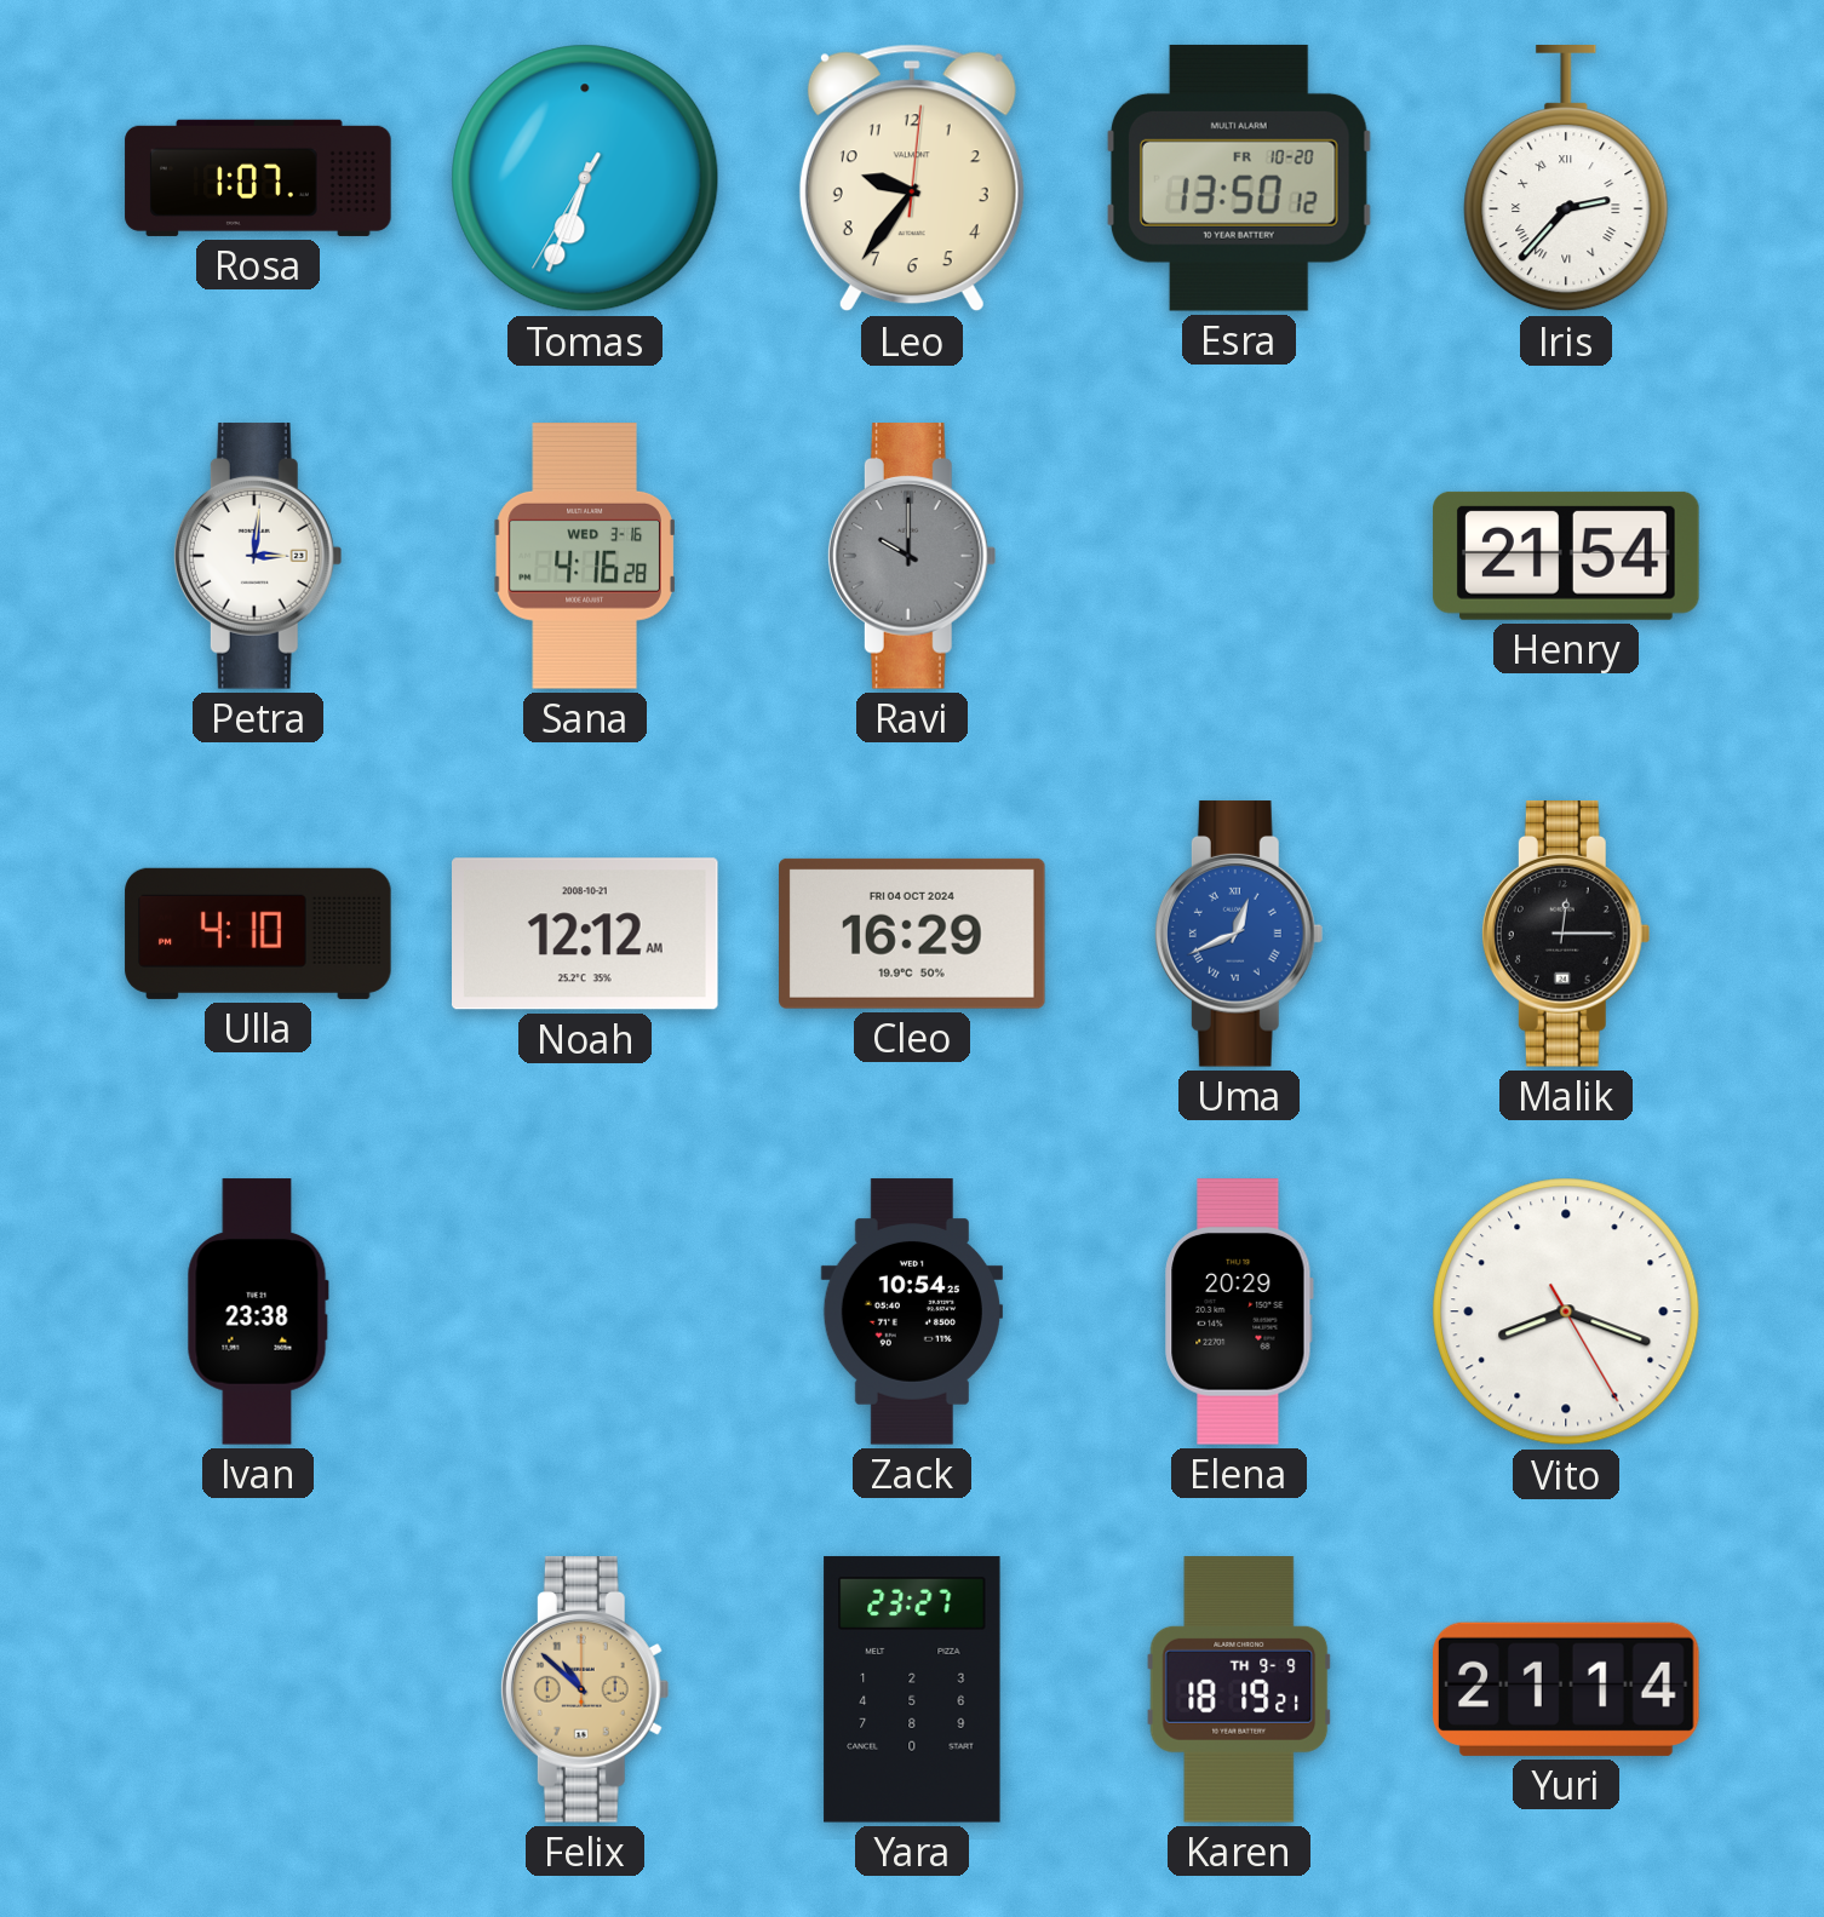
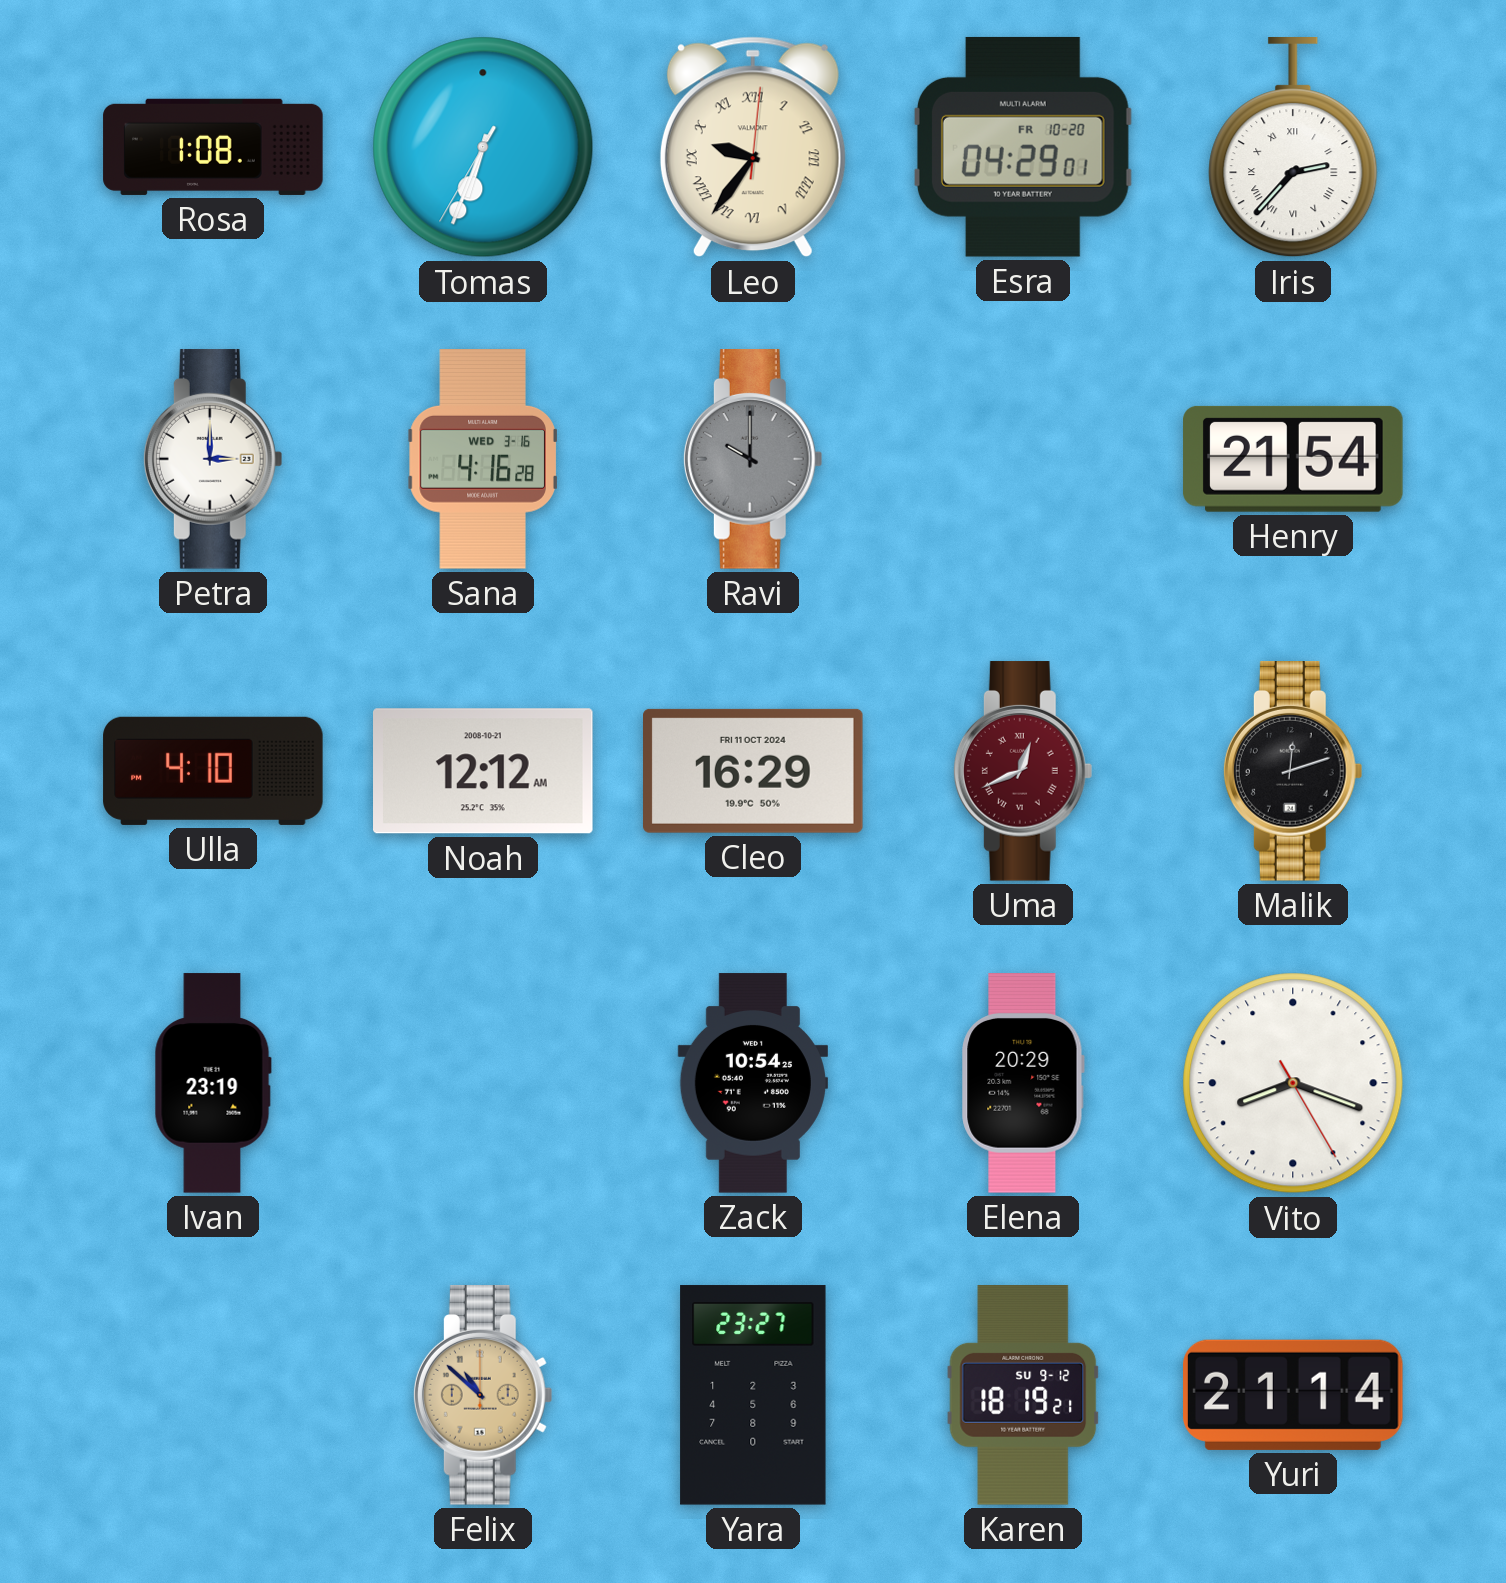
Rosa: 1:07 -> 1:08
Leo numerals: Arabic -> Roman
Esra: 13:50 -> 04:29
Petra: 3:01 -> 3:00
Cleo date: FRI 04 OCT 2024 -> FRI 11 OCT 2024
Uma dial: blue -> burgundy
Malik: 12:15 -> 12:12
Ivan: 23:38 -> 23:19
Karen date: TH 9-9 -> SU 9-12
